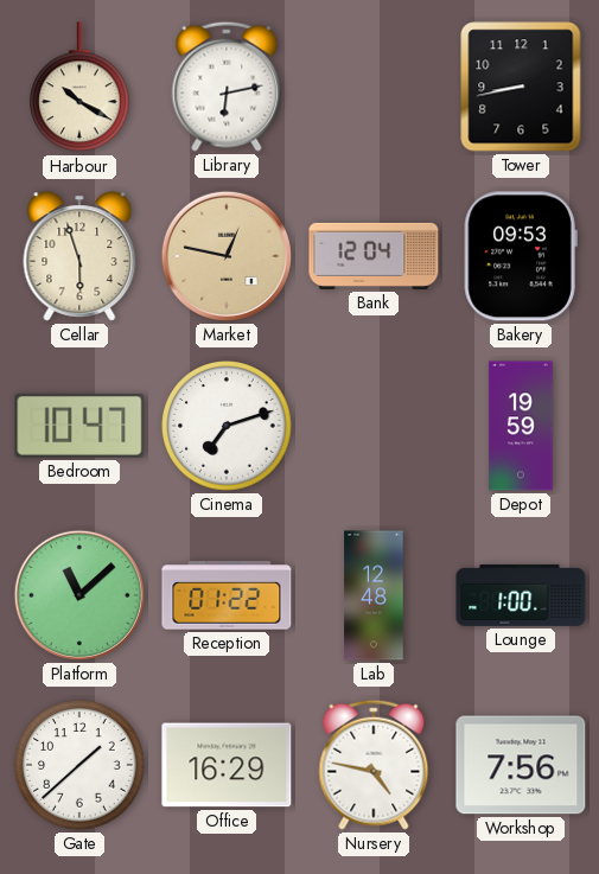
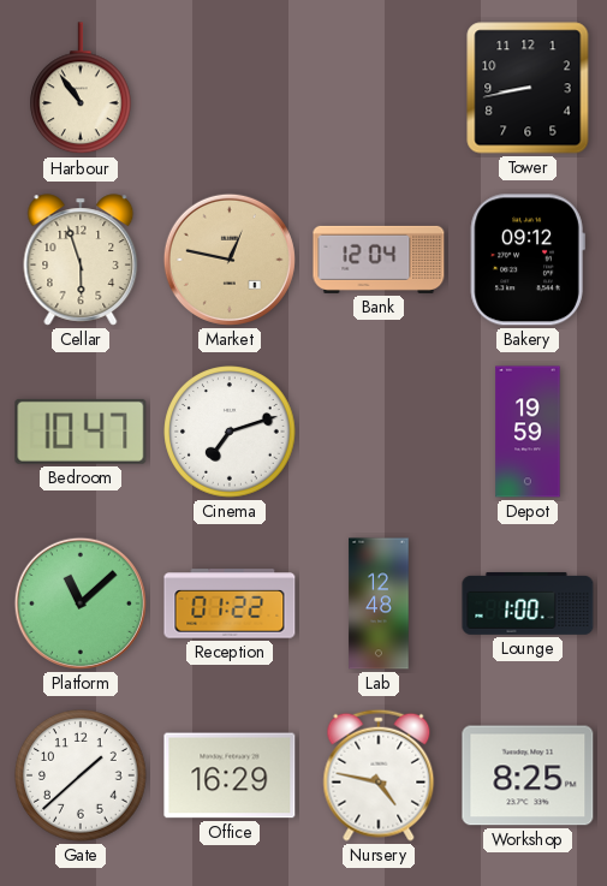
Harbour: 10:20 -> 10:54
Library: 6:13 -> none
Bakery: 09:53 -> 09:12
Workshop: 7:56 -> 8:25
